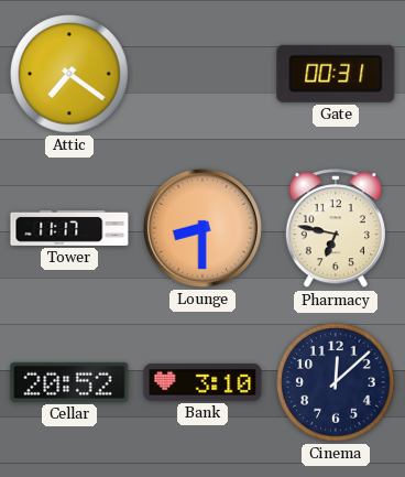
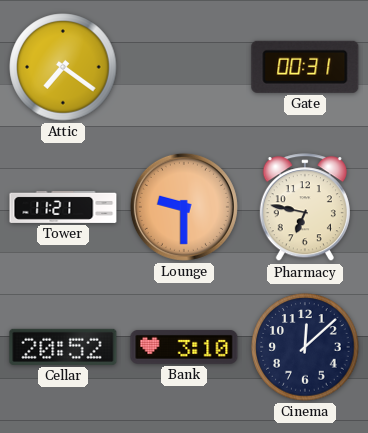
Tower: 11:17 -> 11:21
Lounge: 8:30 -> 9:30
